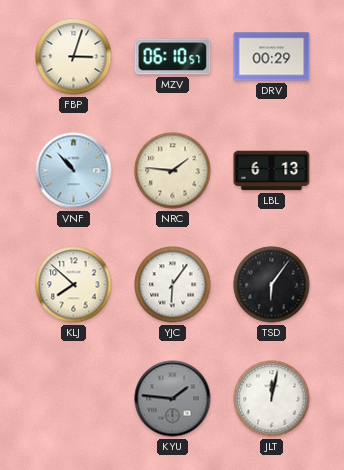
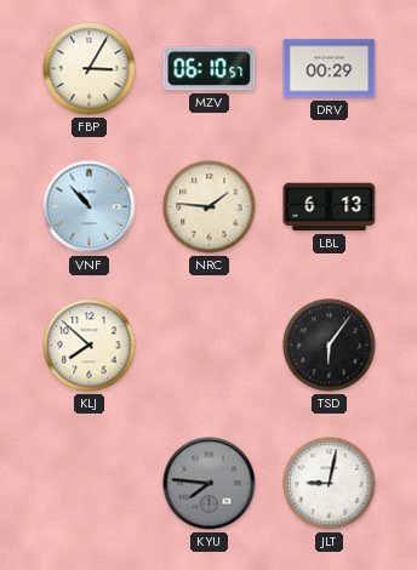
FBP: 3:03 -> 3:05
YJC: 6:06 -> none
KYU: 1:46 -> 7:46
JLT: 12:02 -> 9:02
